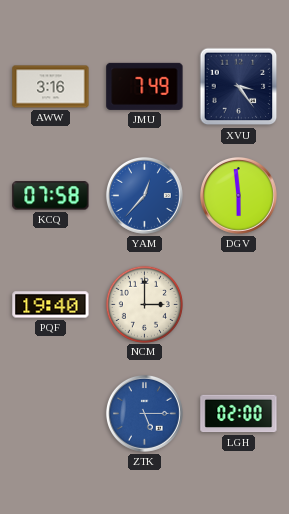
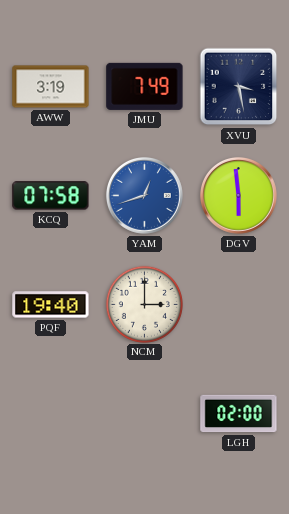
AWW: 3:16 -> 3:19
XVU: 3:24 -> 3:28
YAM: 12:37 -> 12:42
ZTK: 5:15 -> none
